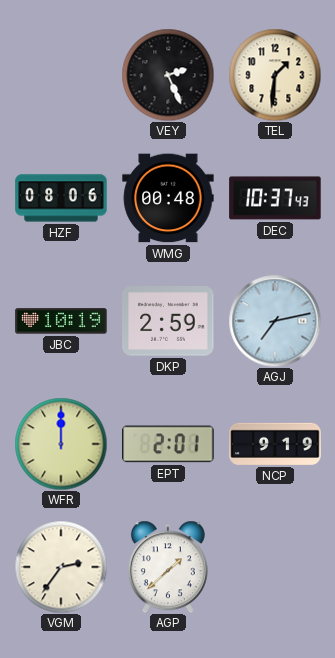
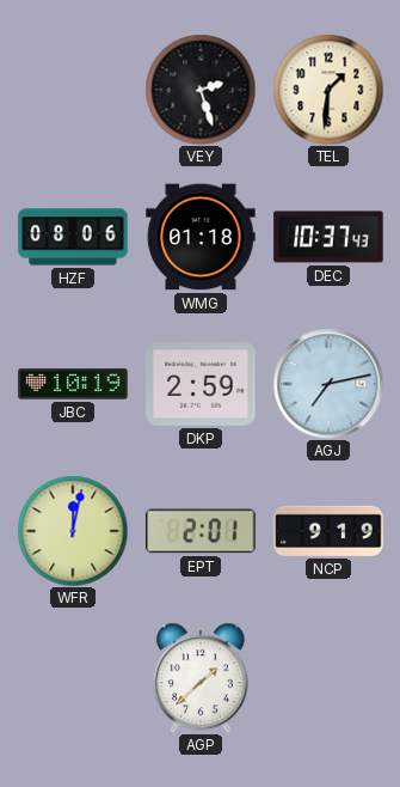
VEY: 2:26 -> 2:27
WMG: 00:48 -> 01:18
WFR: 12:00 -> 12:02
VGM: 2:36 -> none
